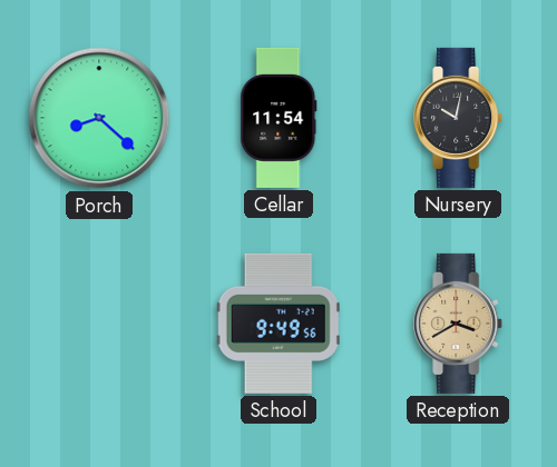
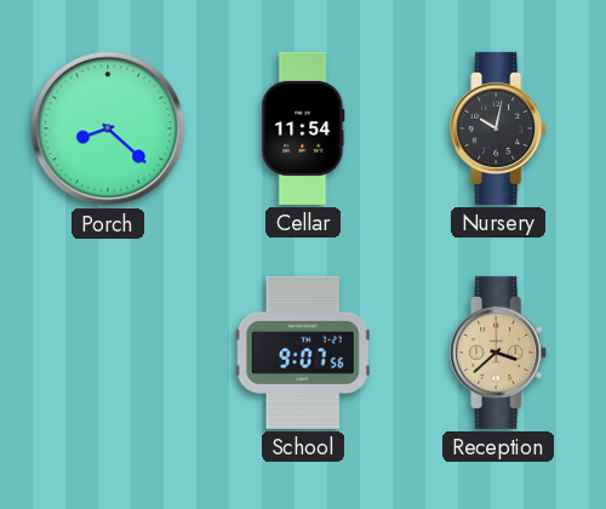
School: 9:49 -> 9:07
Reception: 3:40 -> 3:38
